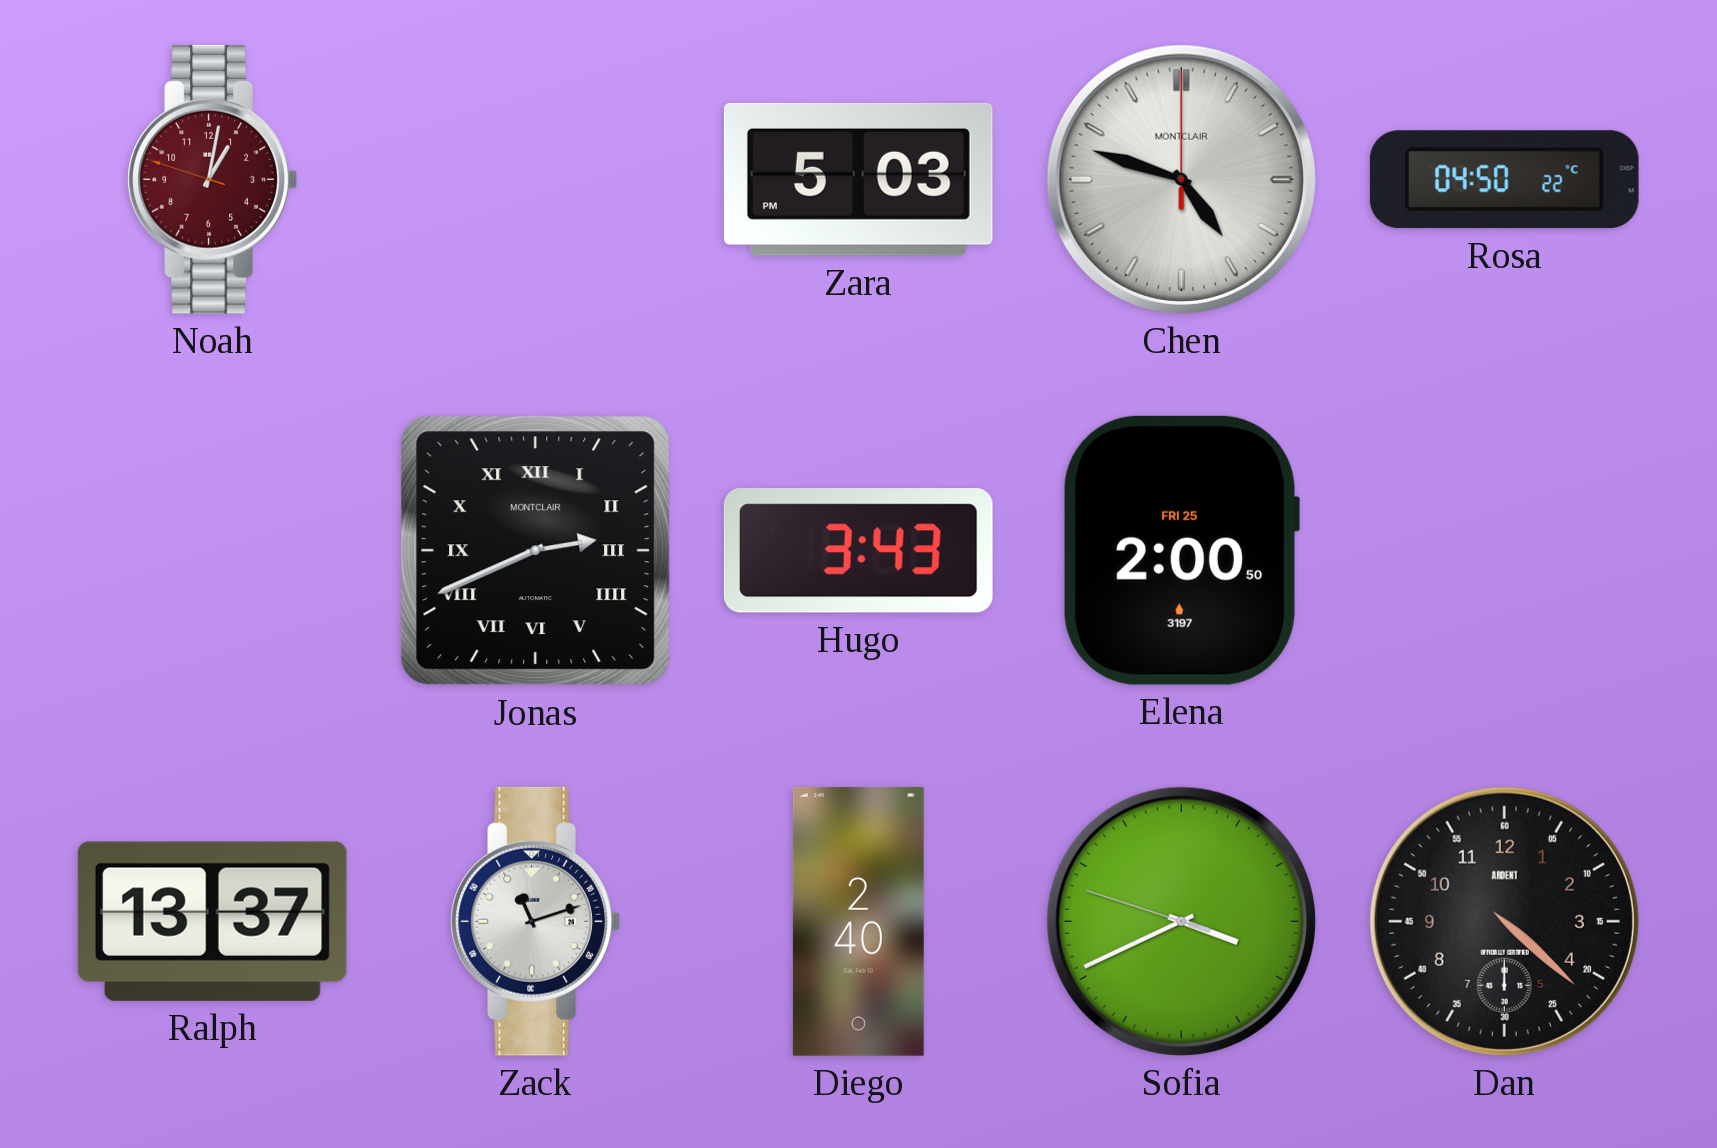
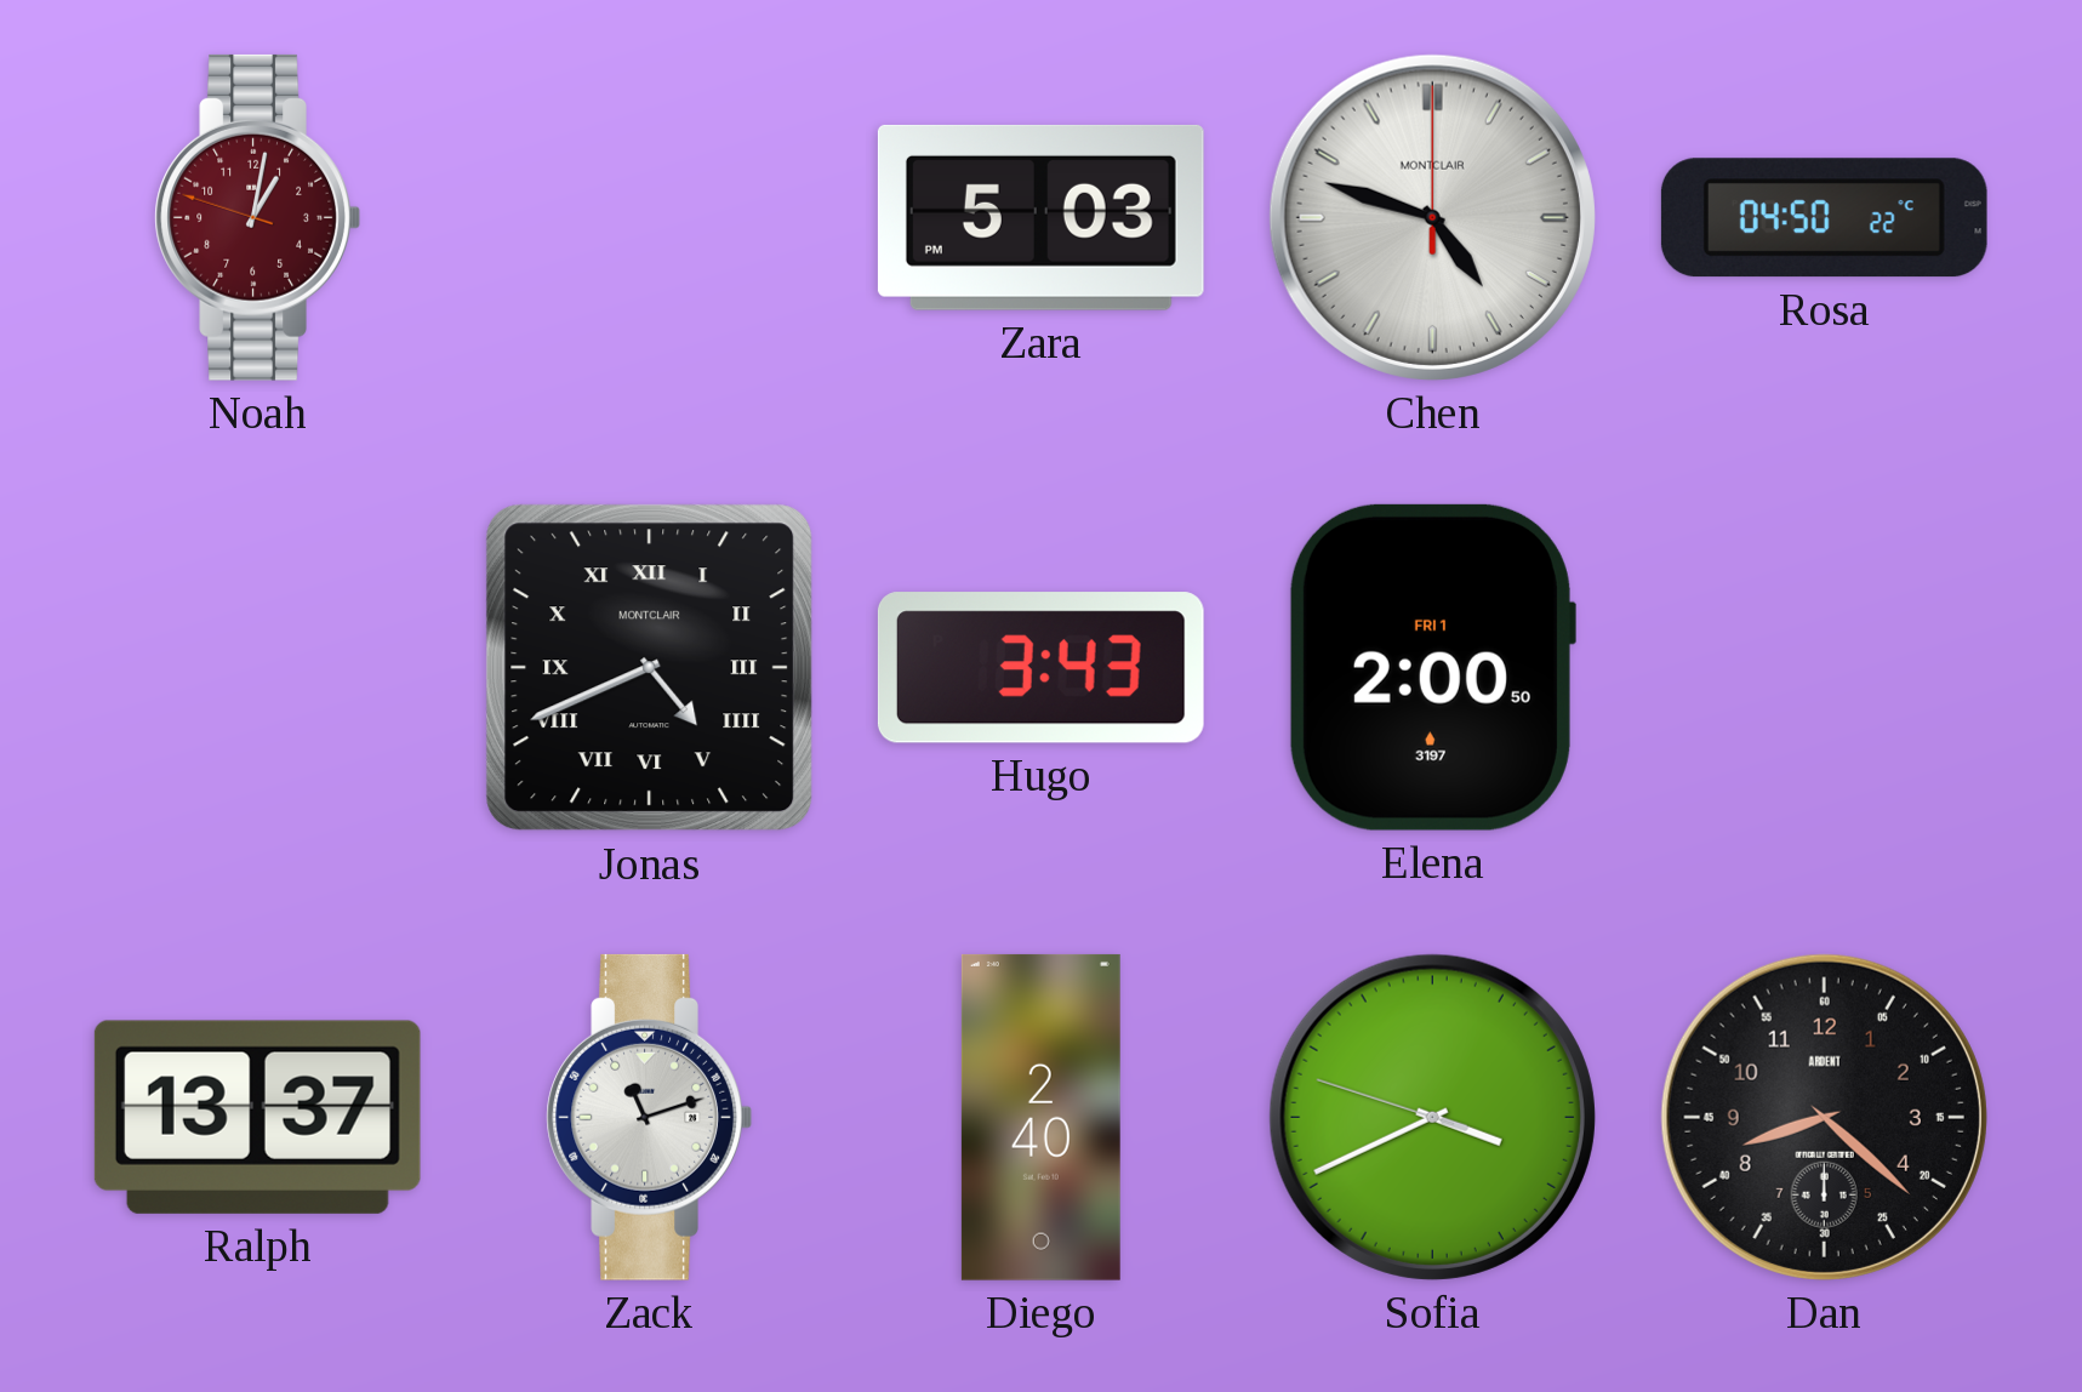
Jonas: 2:41 -> 4:41
Elena date: FRI 25 -> FRI 1
Dan: 4:22 -> 8:22
